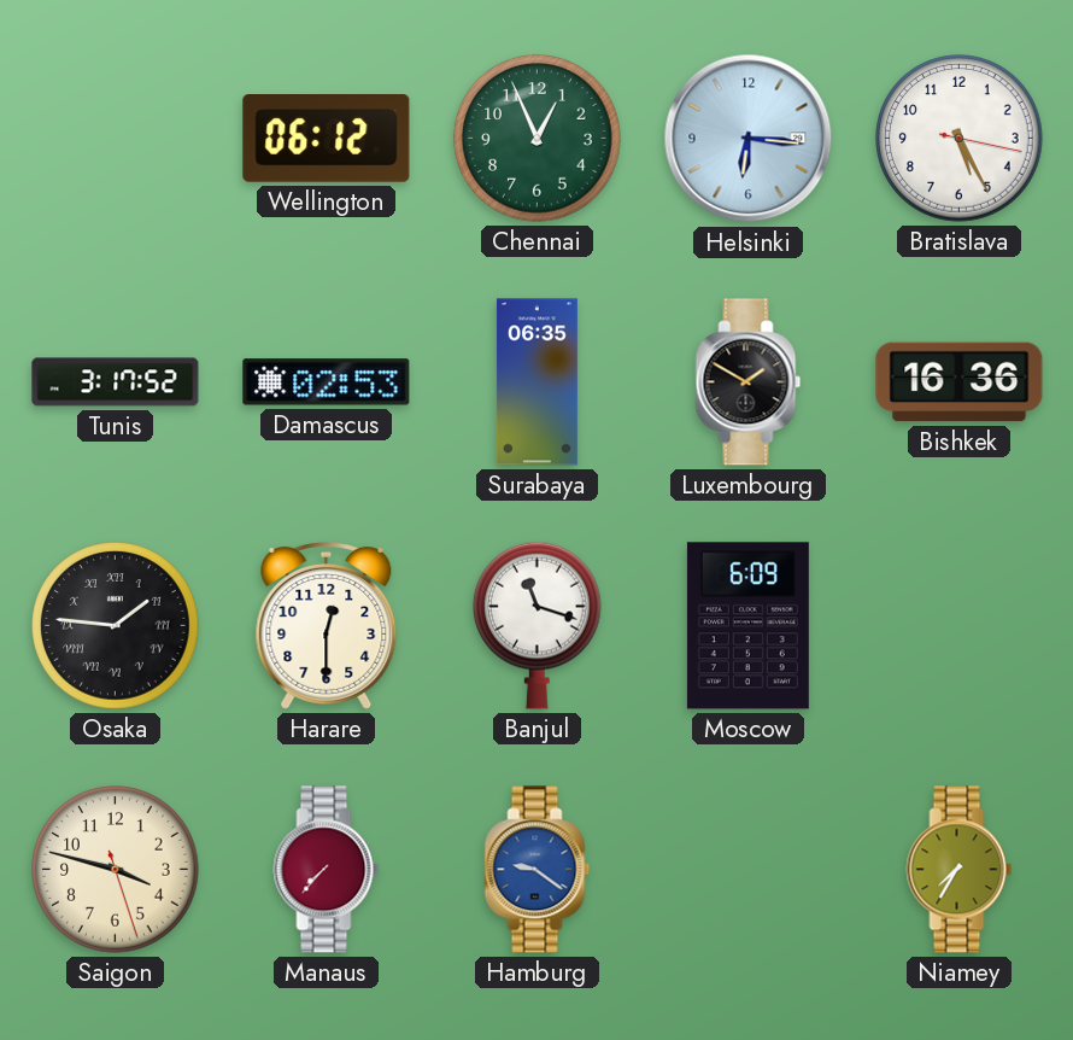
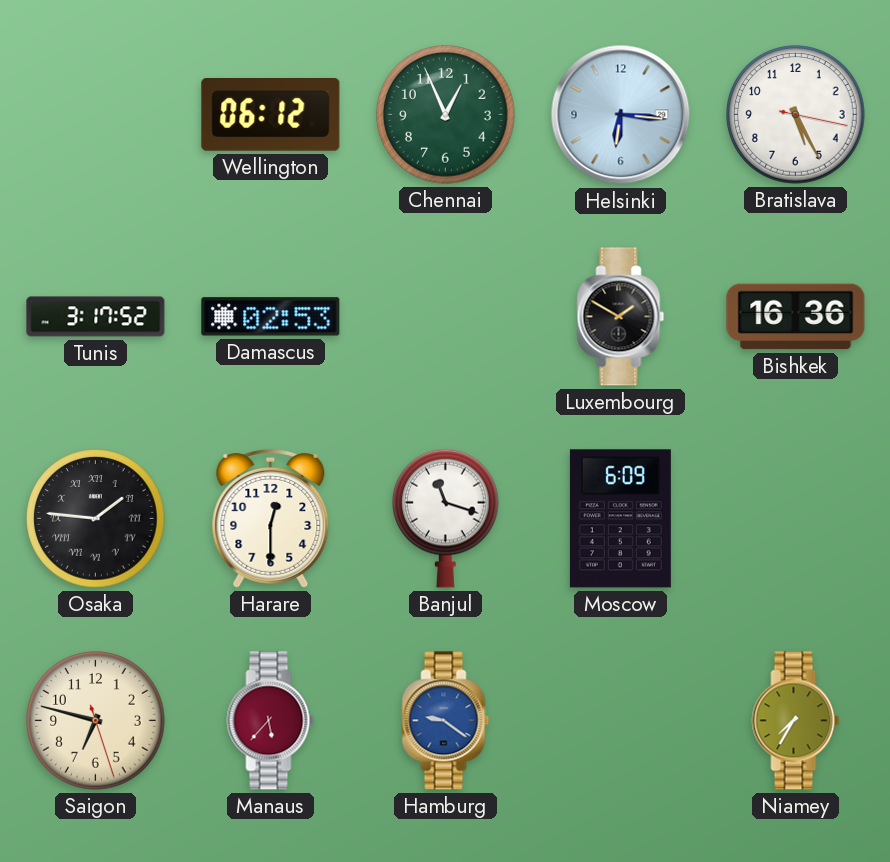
Surabaya: 06:35 -> none
Saigon: 3:47 -> 6:47
Manaus: 7:37 -> 5:37
